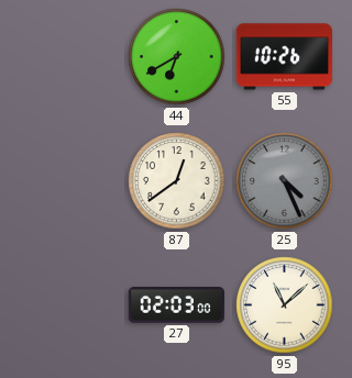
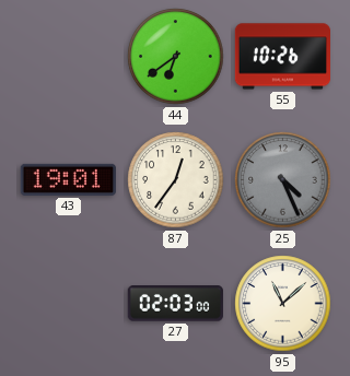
44: 6:40 -> 6:39
43: none -> 19:01
87: 12:39 -> 12:36
